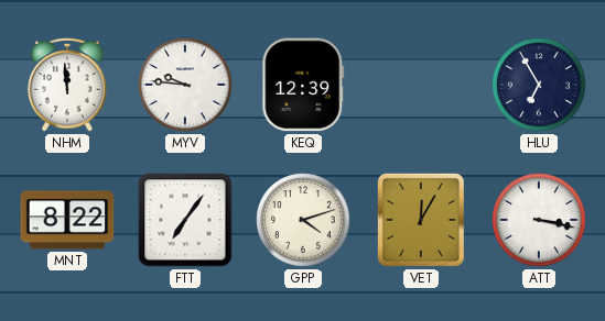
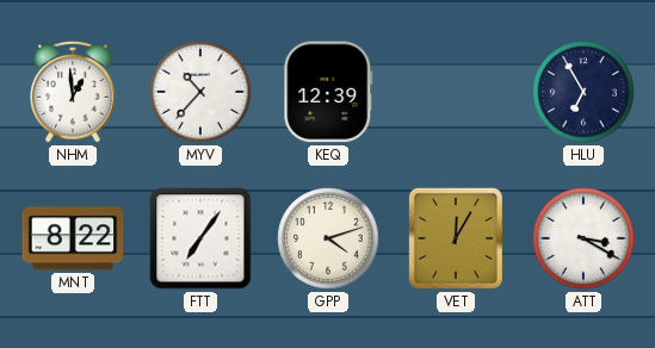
NHM: 11:59 -> 12:59
MYV: 9:46 -> 10:37
ATT: 3:17 -> 3:20
